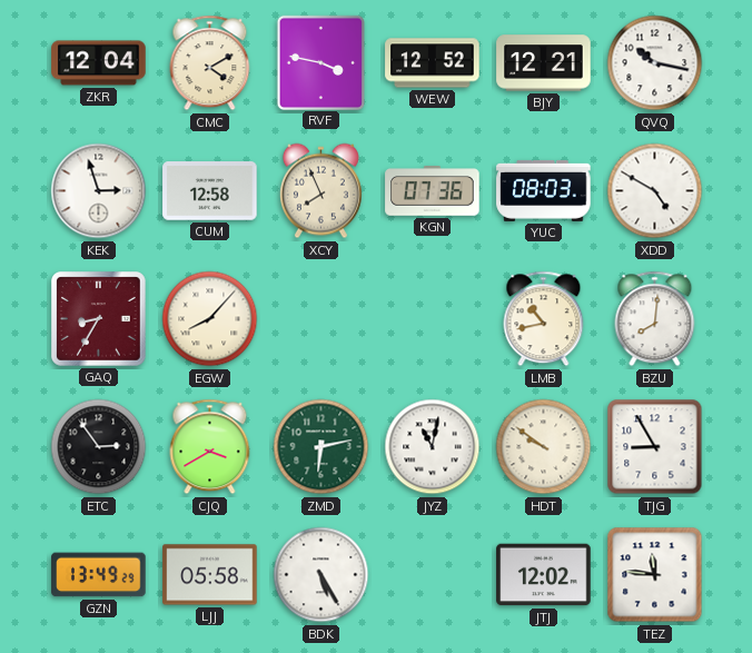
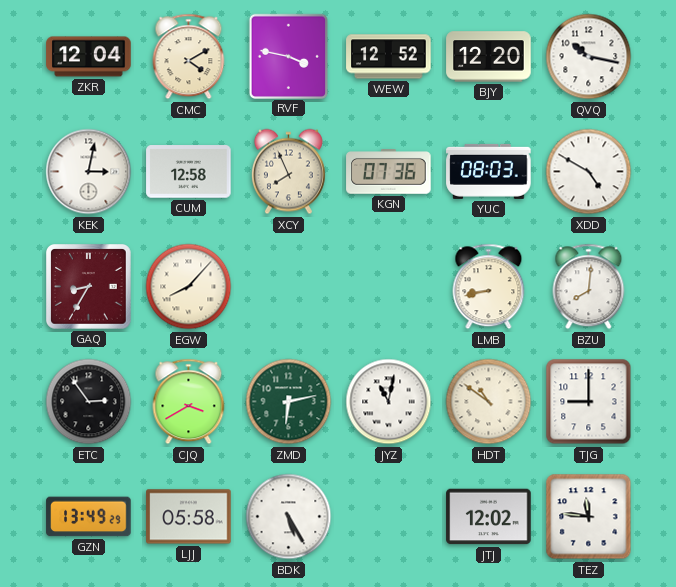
BJY: 12:21 -> 12:20
KEK: 2:57 -> 3:02
LMB: 10:43 -> 8:43
HDT: 9:51 -> 10:51
TJG: 8:55 -> 9:00
